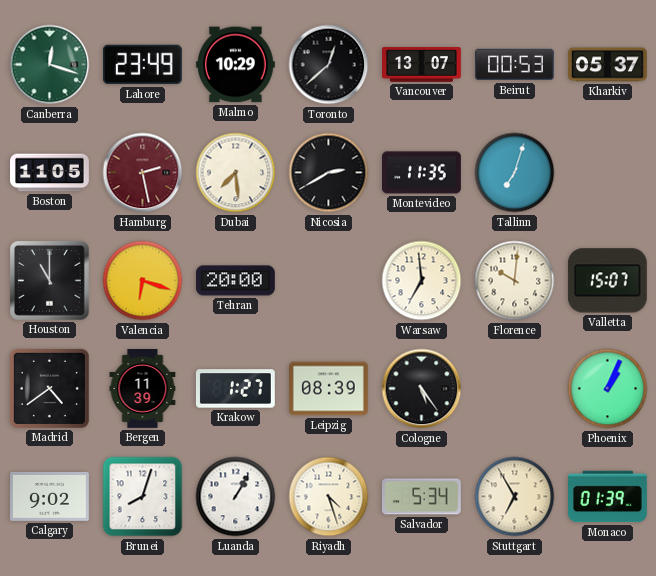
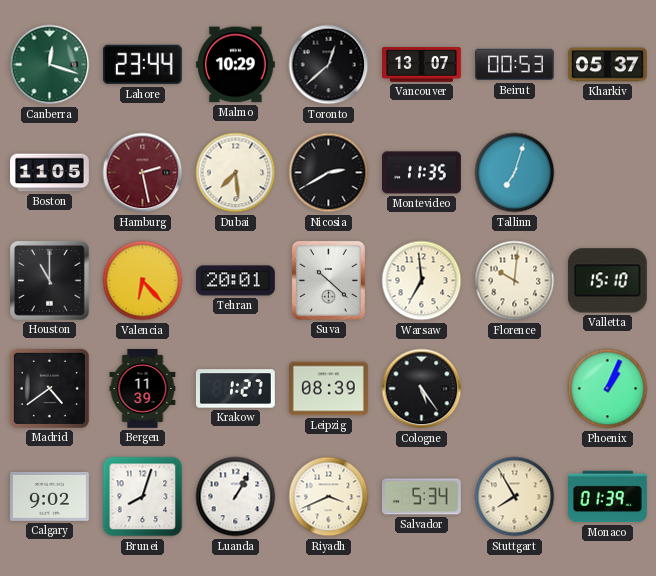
Lahore: 23:49 -> 23:44
Valencia: 6:18 -> 6:23
Tehran: 20:00 -> 20:01
Suva: none -> 10:22
Valletta: 15:07 -> 15:10
Riyadh: 4:27 -> 3:41
Stuttgart: 6:55 -> 7:55
